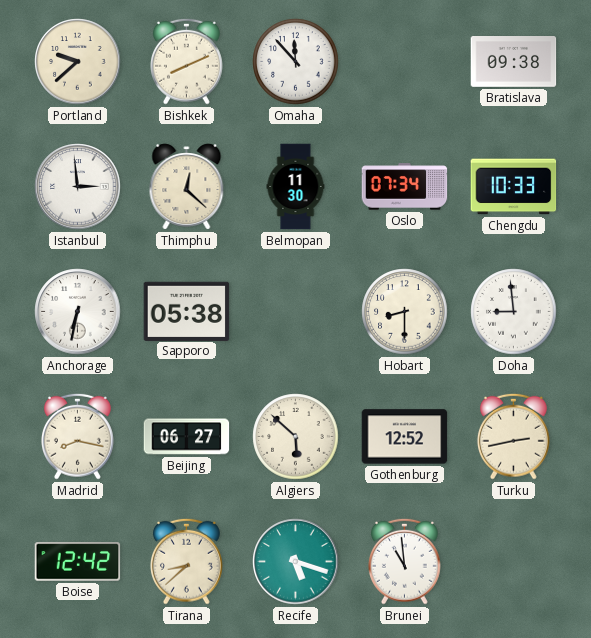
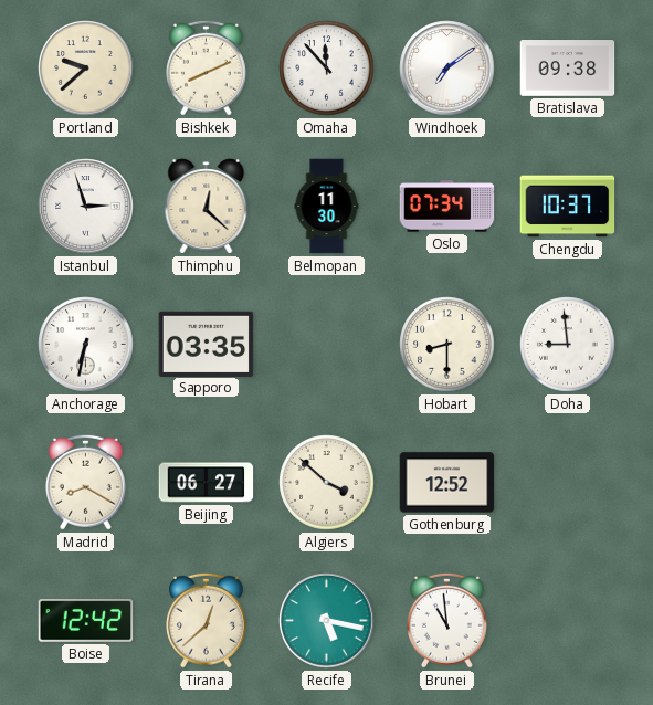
Windhoek: none -> 7:09
Istanbul: 2:59 -> 2:57
Chengdu: 10:33 -> 10:37
Sapporo: 05:38 -> 03:35
Madrid: 8:17 -> 8:20
Algiers: 5:52 -> 3:52
Turku: 2:43 -> none
Tirana: 8:38 -> 12:38
Recife: 5:18 -> 5:17
